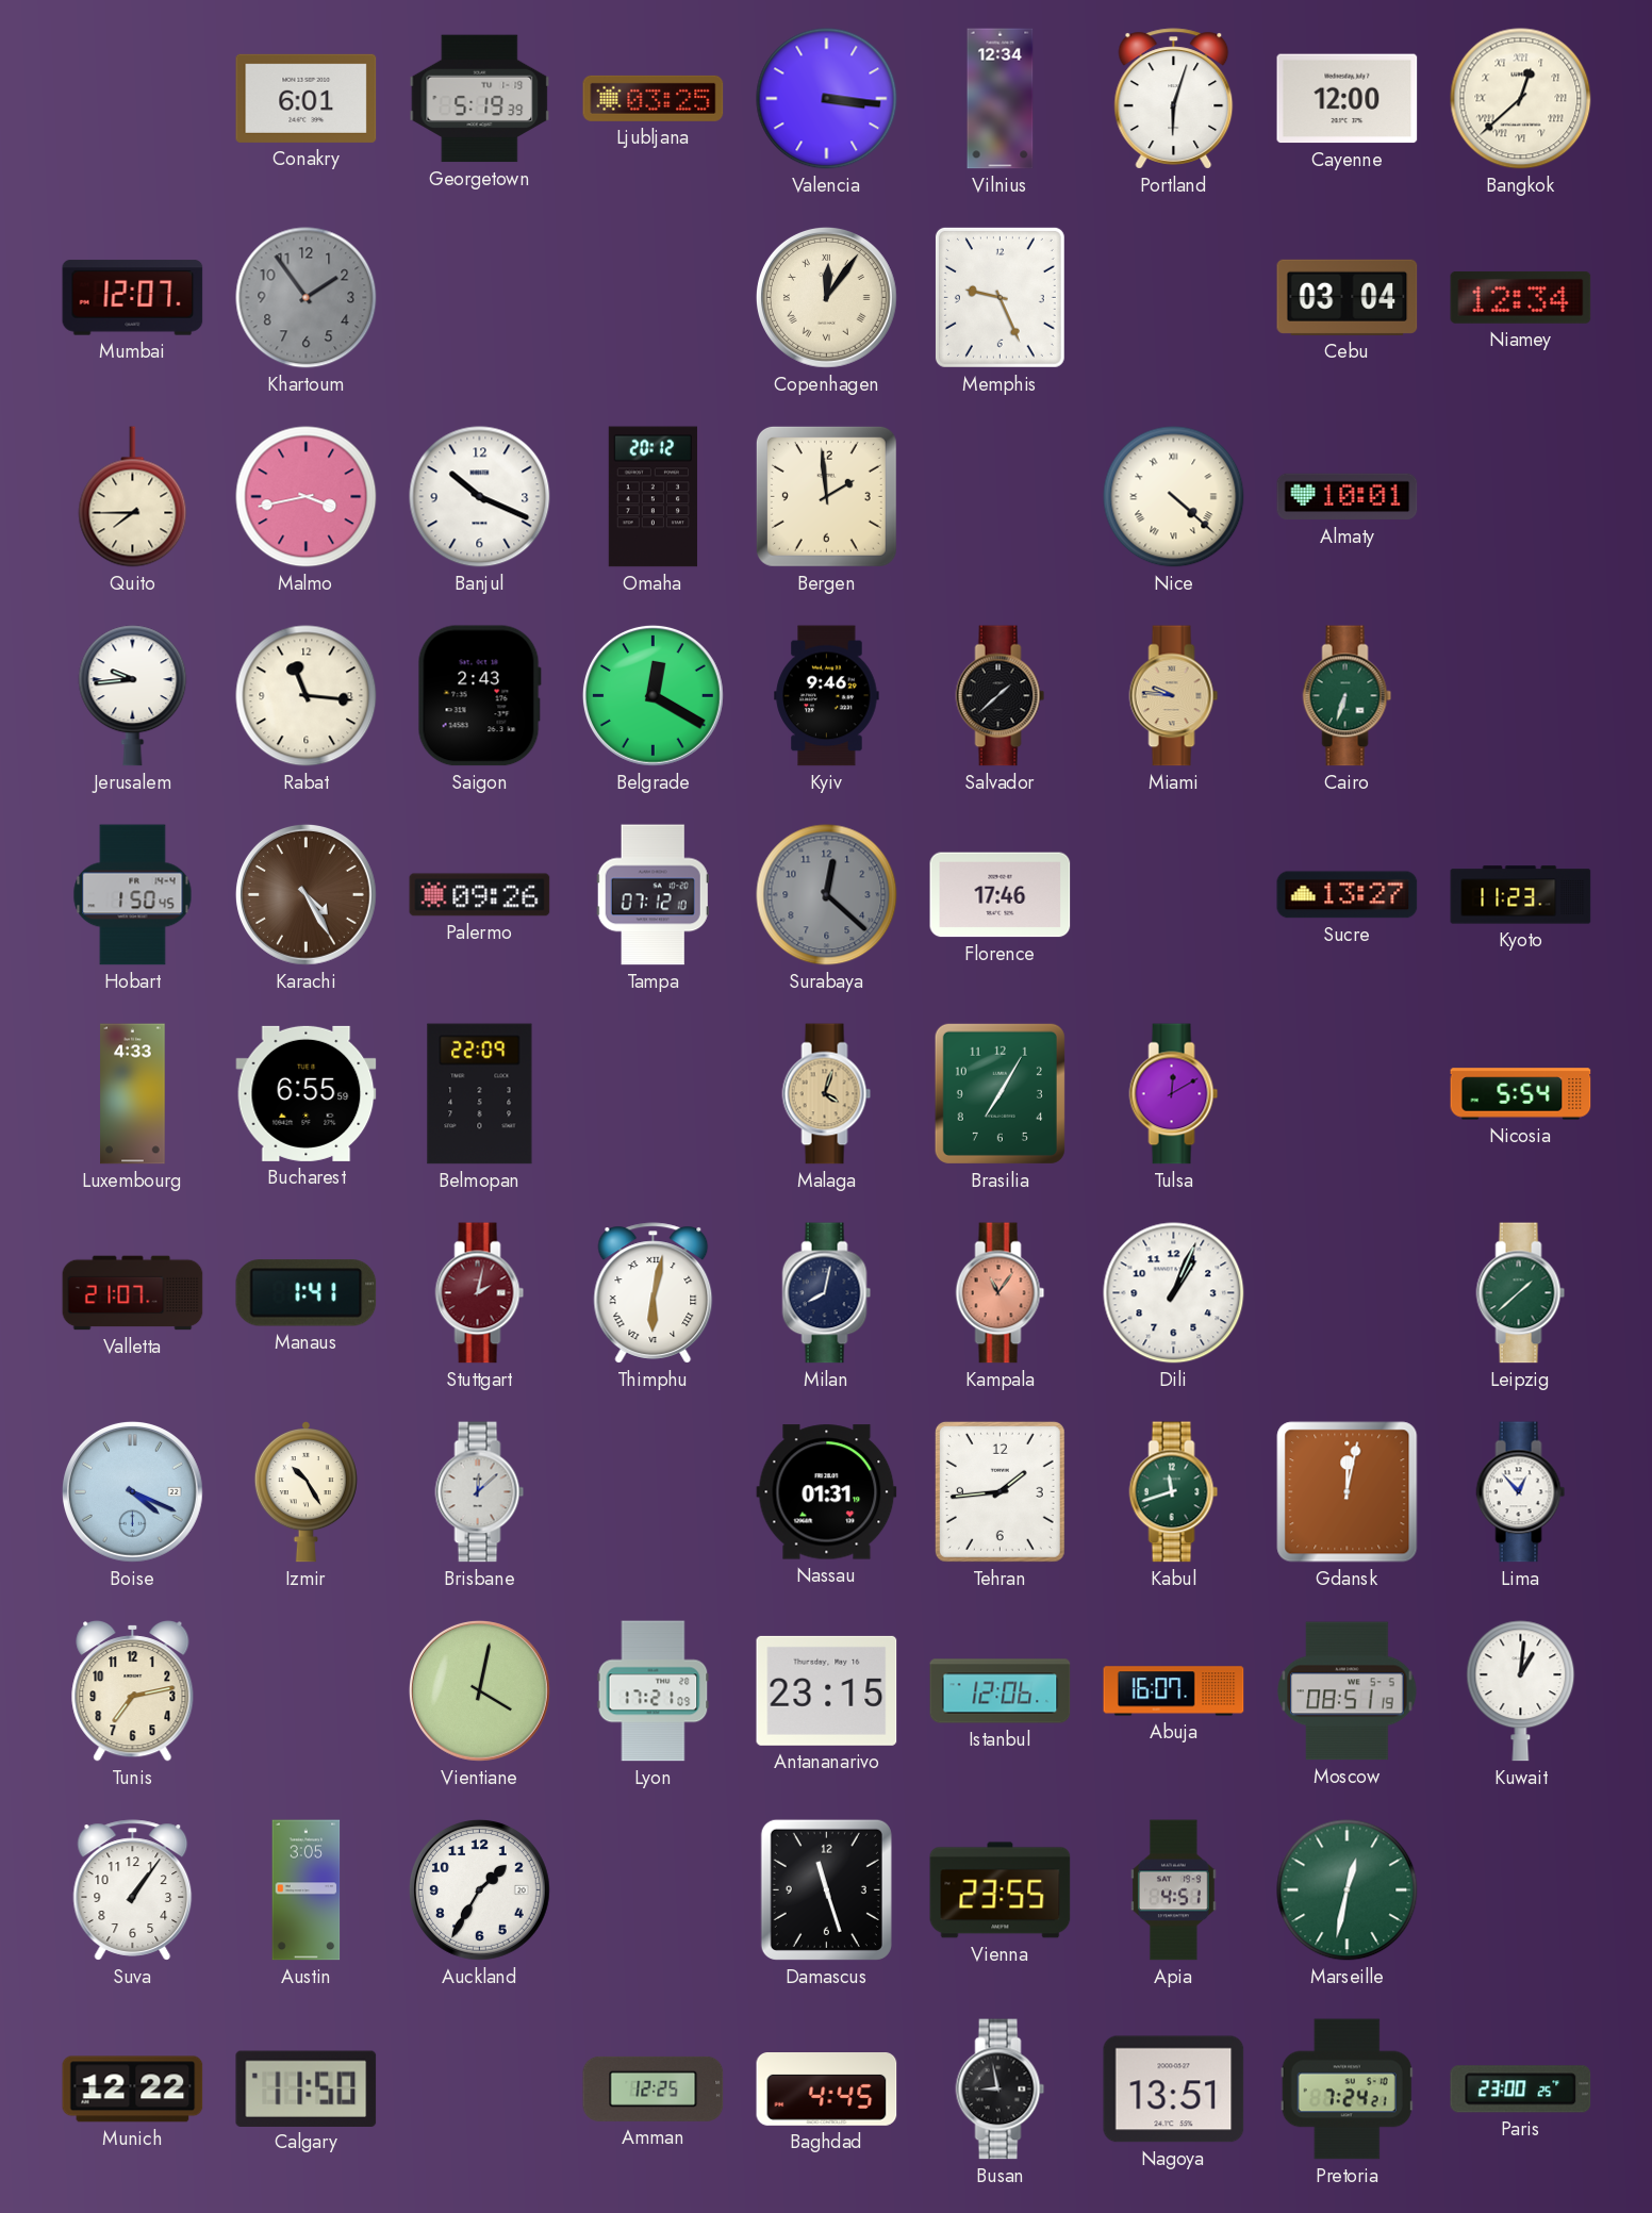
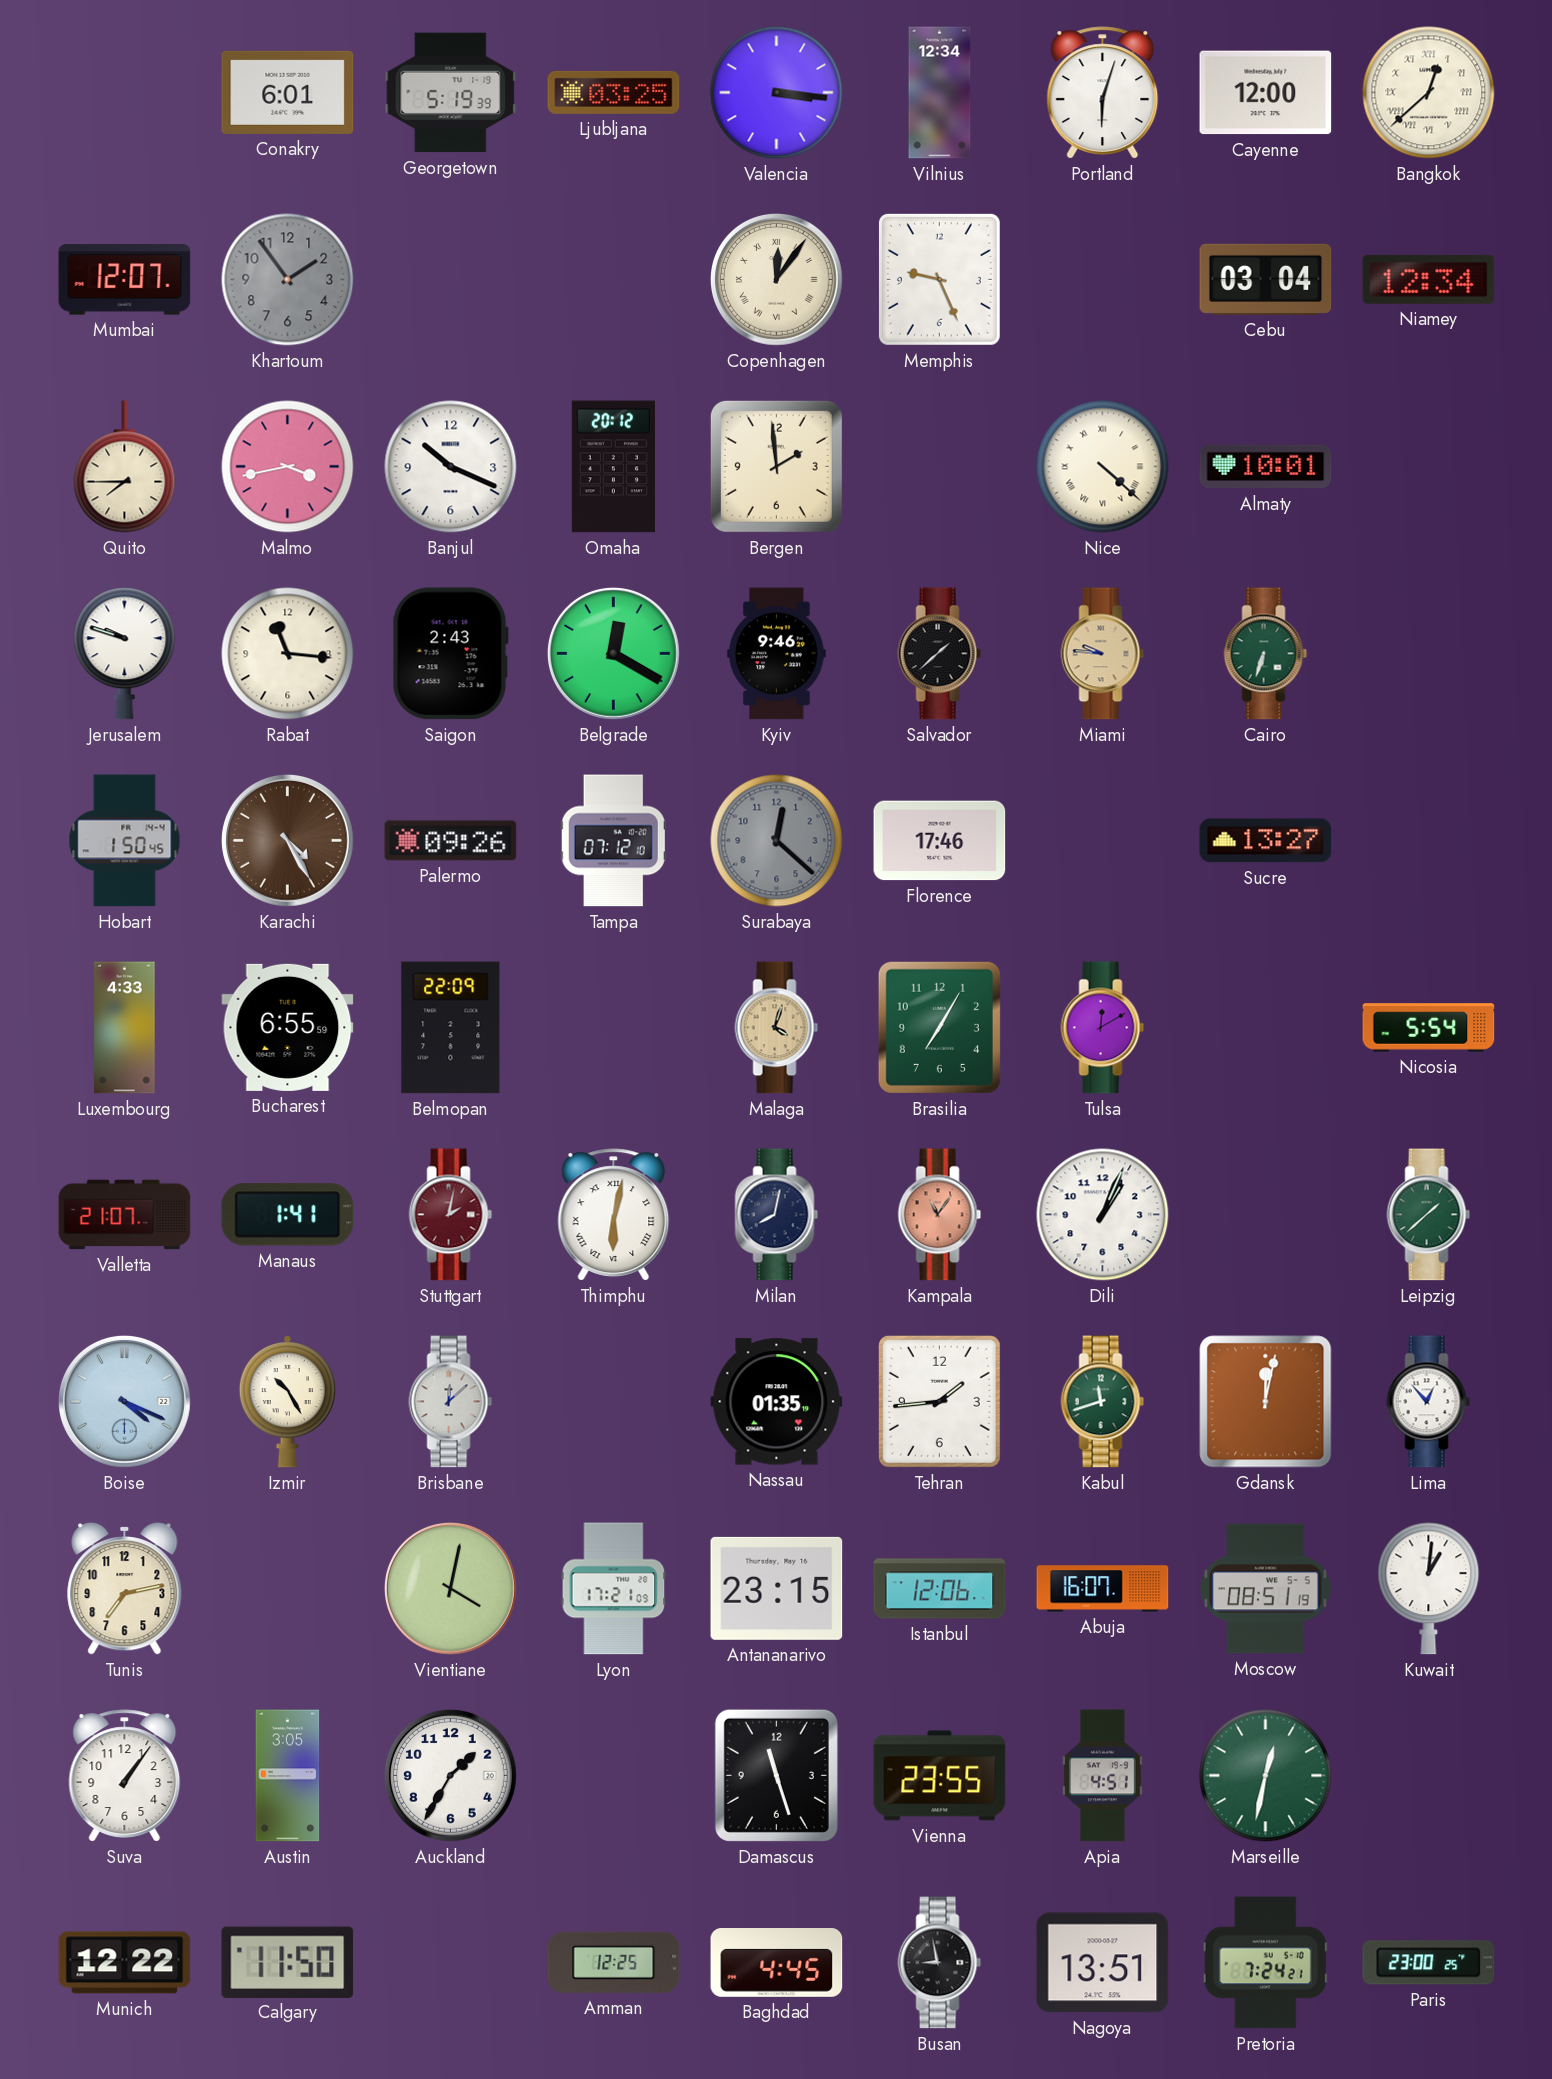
Jerusalem: 9:44 -> 9:48
Kyoto: 11:23 -> none
Nassau: 01:31 -> 01:35
